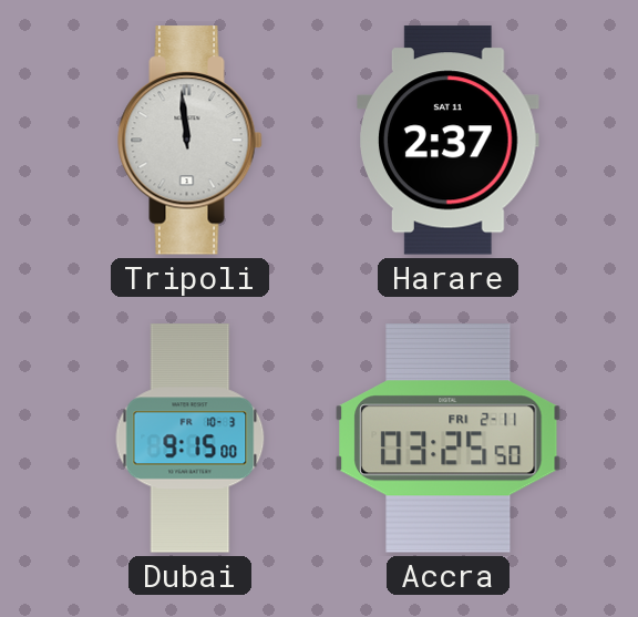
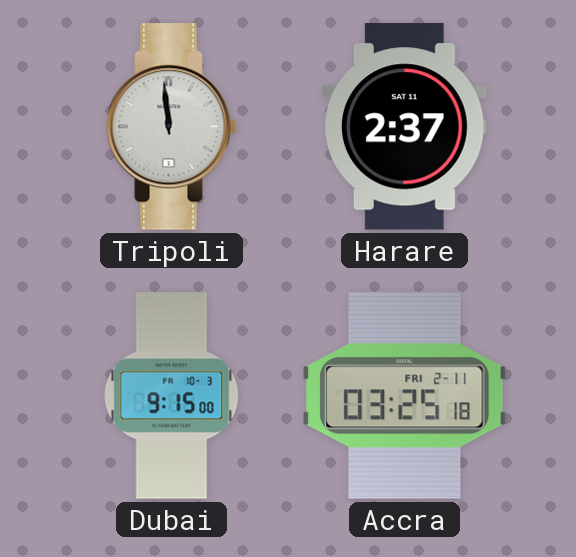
Accra: 03:25:50 -> 03:25:18
